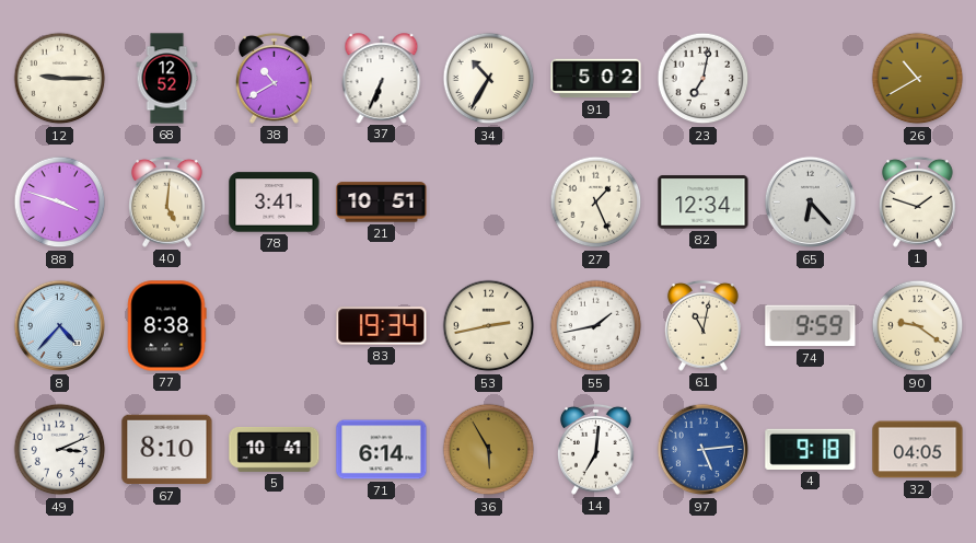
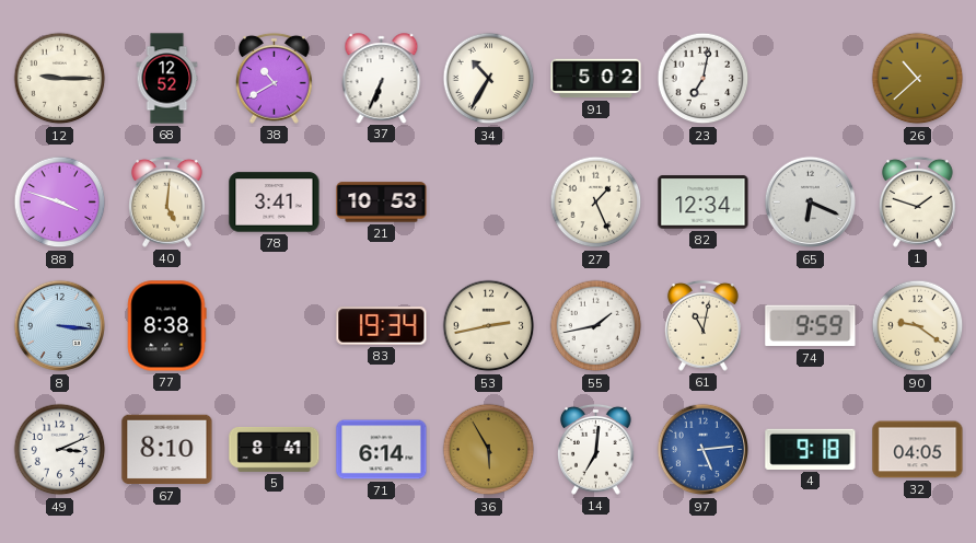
26: 10:40 -> 10:38
21: 10:51 -> 10:53
65: 6:23 -> 6:19
8: 4:37 -> 3:16
5: 10:41 -> 8:41
